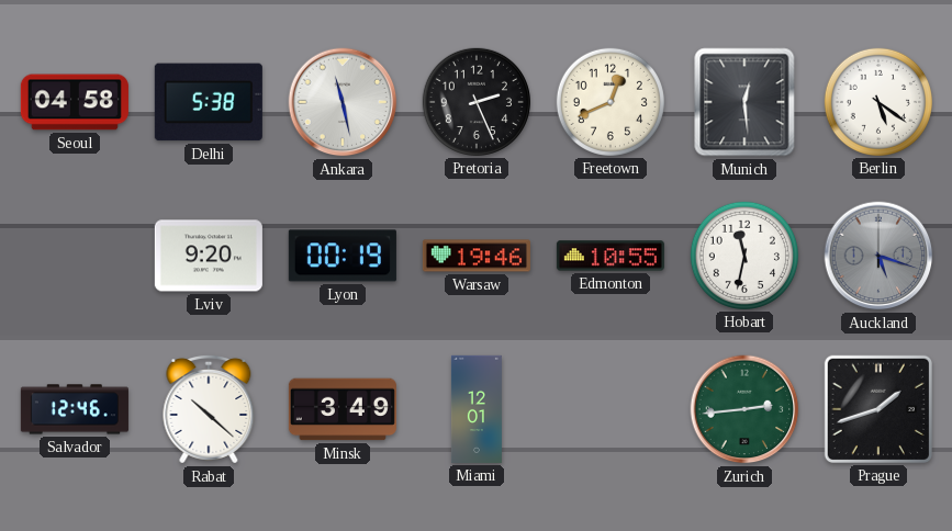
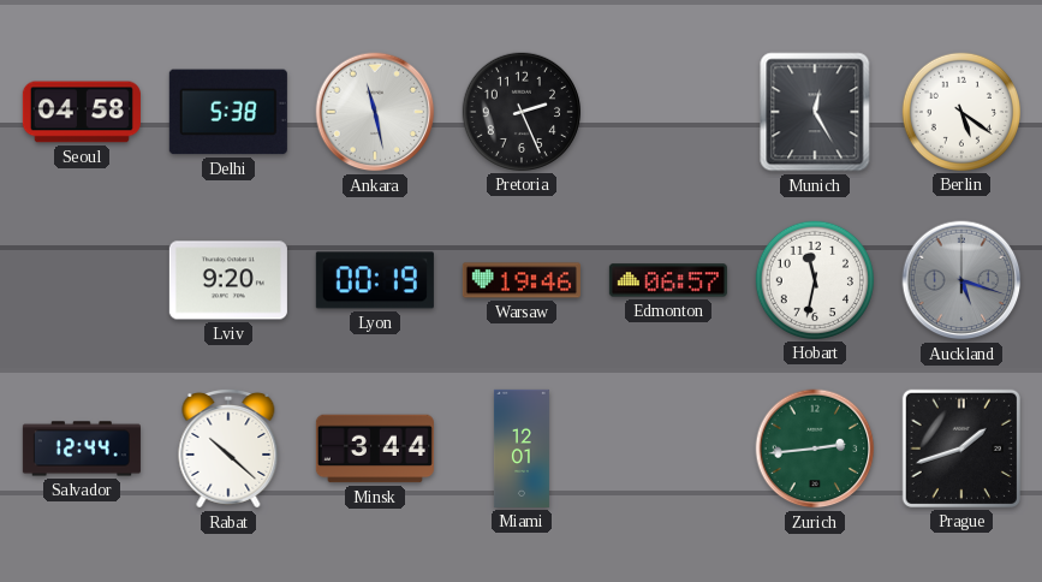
Freetown: 12:41 -> none
Munich: 12:29 -> 12:25
Edmonton: 10:55 -> 06:57
Salvador: 12:46 -> 12:44
Minsk: 3:49 -> 3:44
